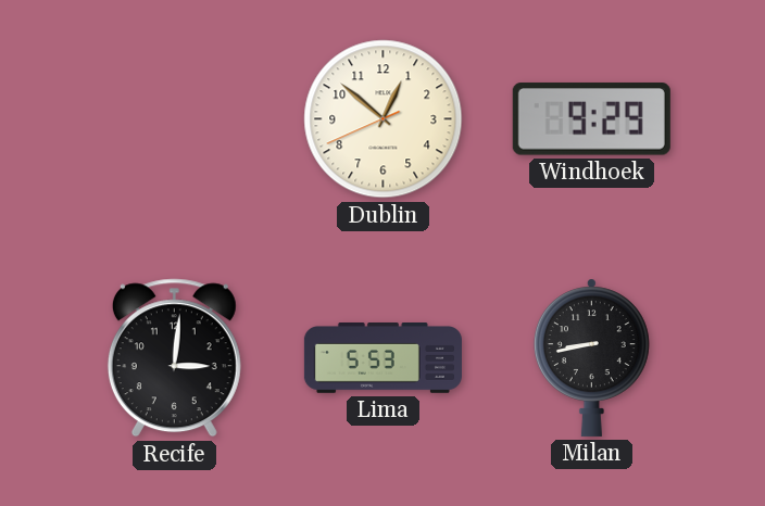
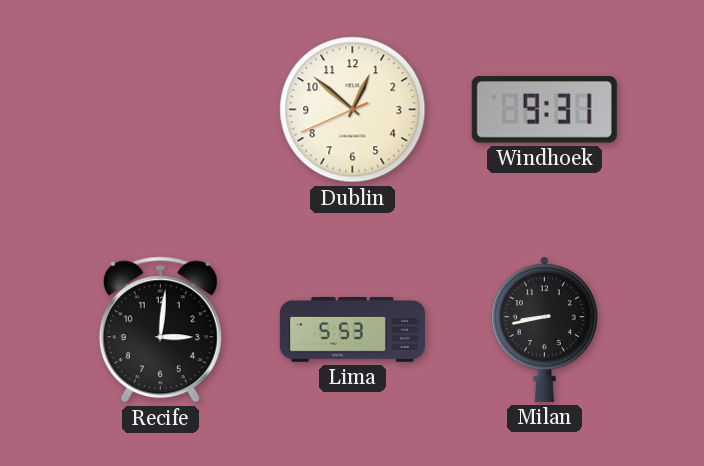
Windhoek: 9:29 -> 9:31
